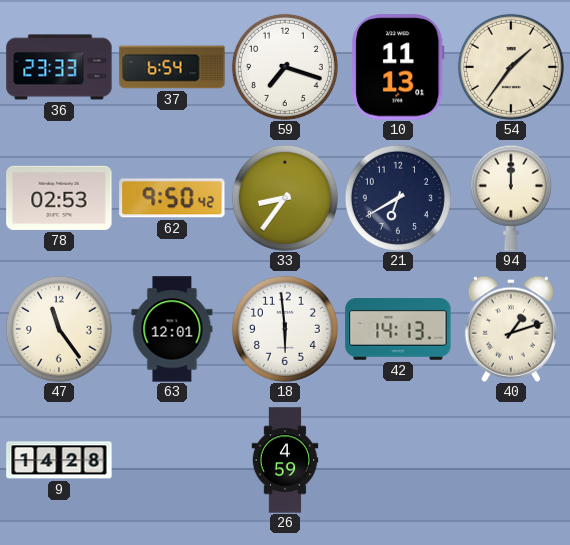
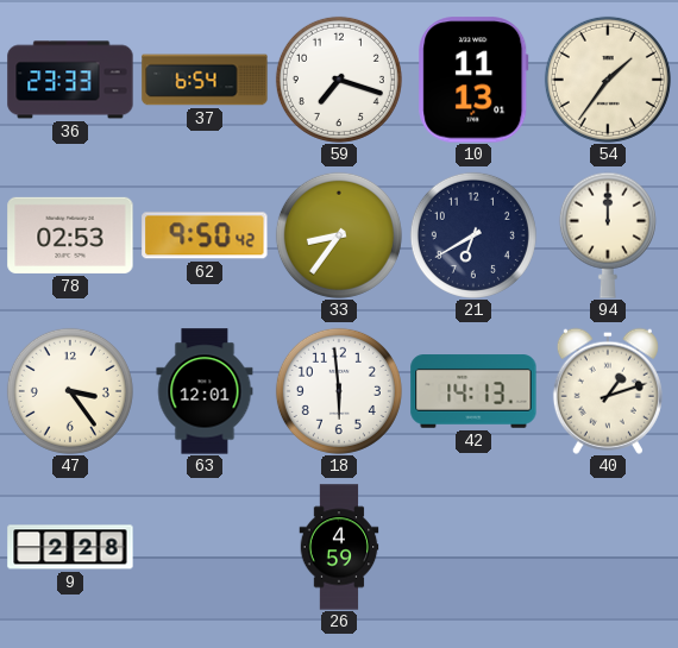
47: 11:24 -> 3:24
9: 14:28 -> 2:28
